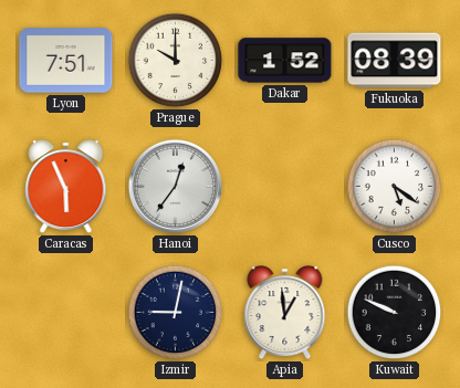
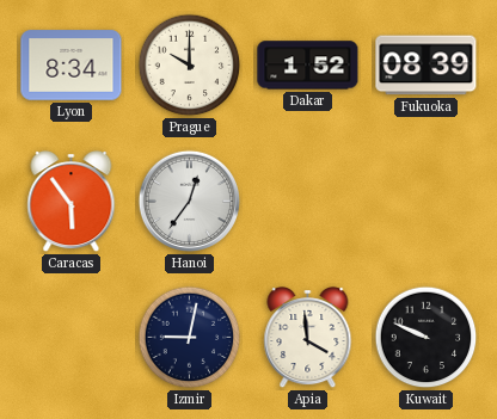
Lyon: 7:51 -> 8:34
Caracas: 5:56 -> 5:54
Cusco: 5:21 -> none
Apia: 12:59 -> 3:59
